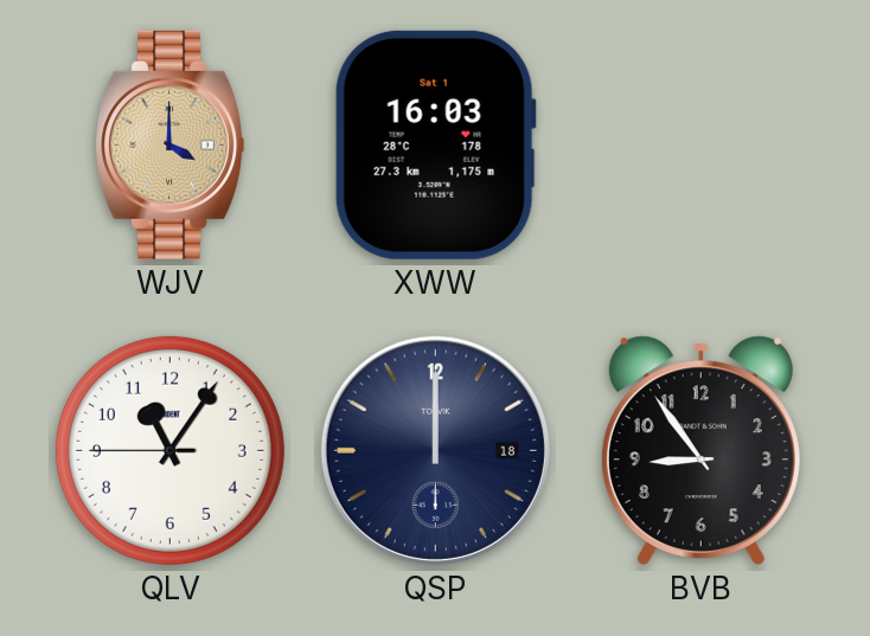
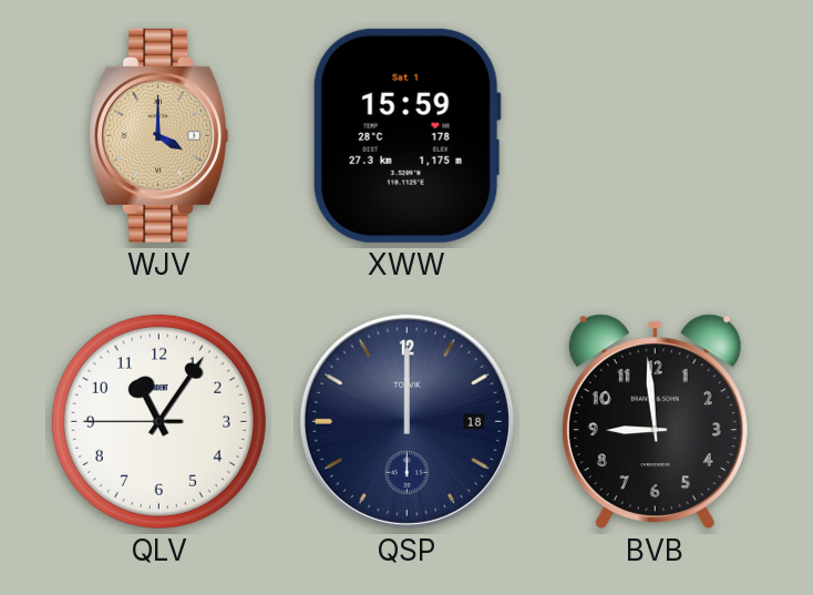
XWW: 16:03 -> 15:59
BVB: 8:54 -> 8:59
